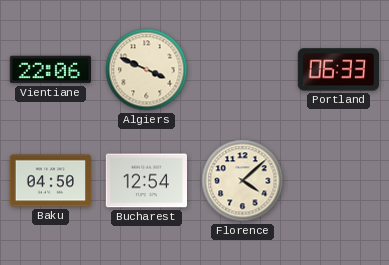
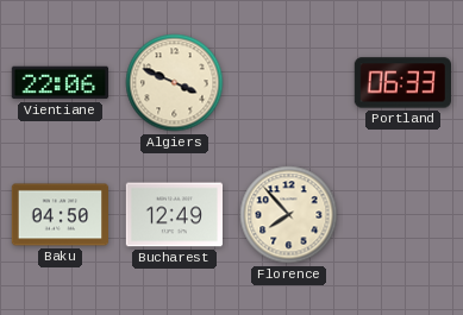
Bucharest: 12:54 -> 12:49
Florence: 4:08 -> 7:53
